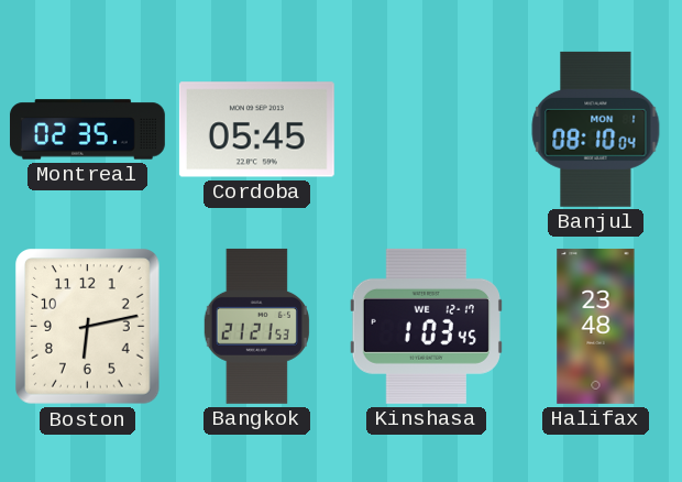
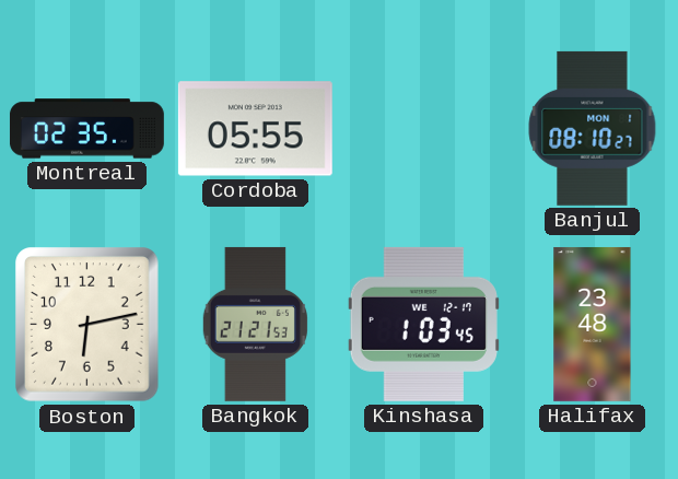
Cordoba: 05:45 -> 05:55
Banjul: 08:10:04 -> 08:10:27
